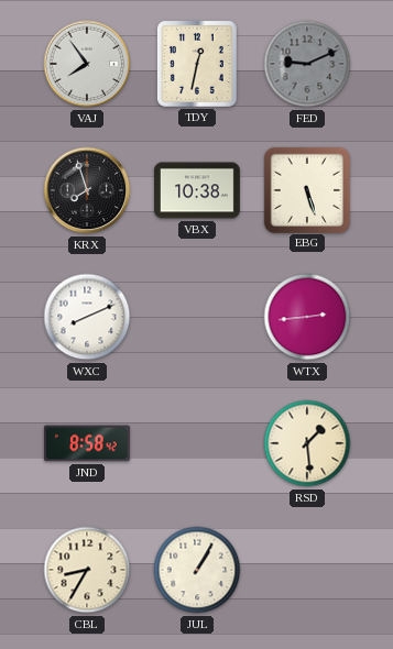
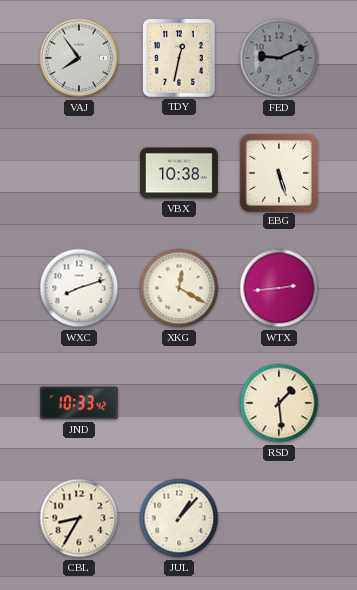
KRX: 7:57 -> none
WXC: 8:11 -> 8:12
XKG: none -> 12:20
JND: 8:58 -> 10:33
JUL: 1:05 -> 1:07
